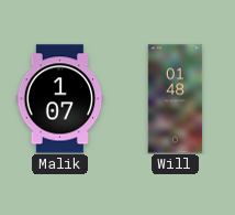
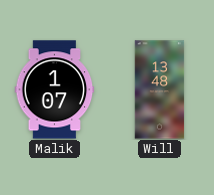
Will: 01:48 -> 13:48
